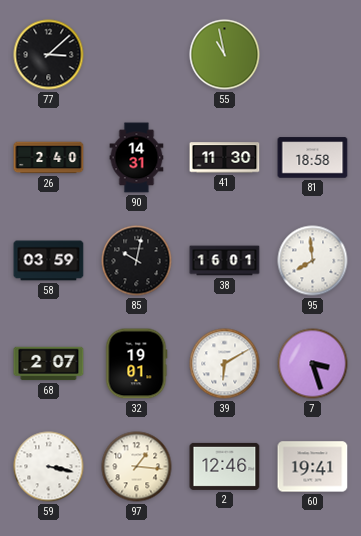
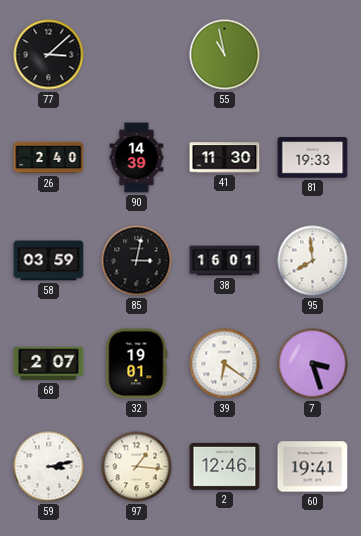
90: 14:31 -> 14:39
81: 18:58 -> 19:33
85: 10:02 -> 3:02
39: 6:10 -> 6:21
59: 3:17 -> 3:13
